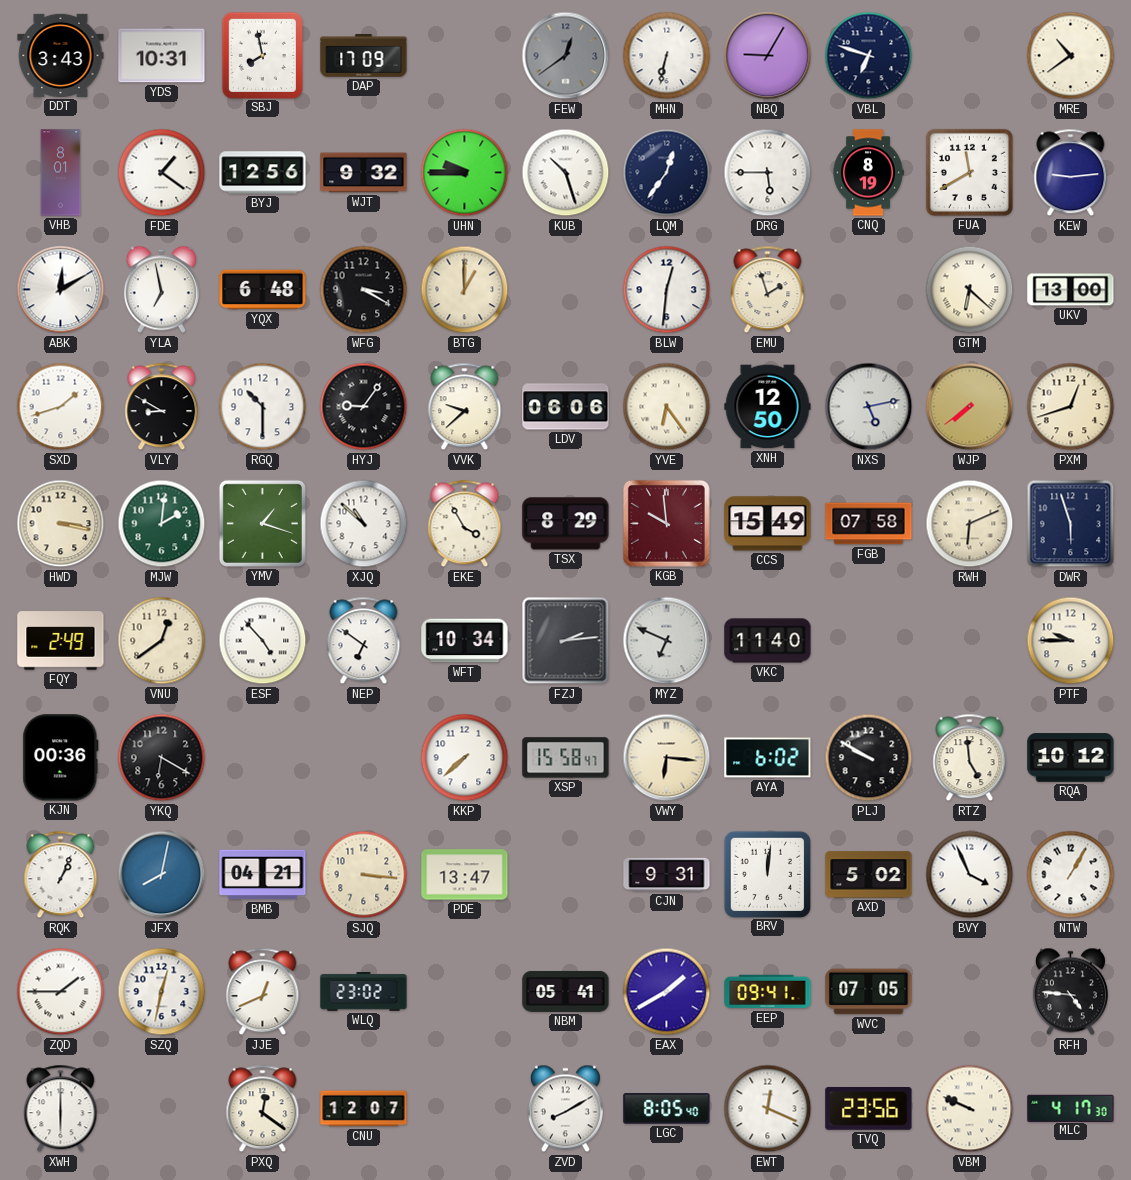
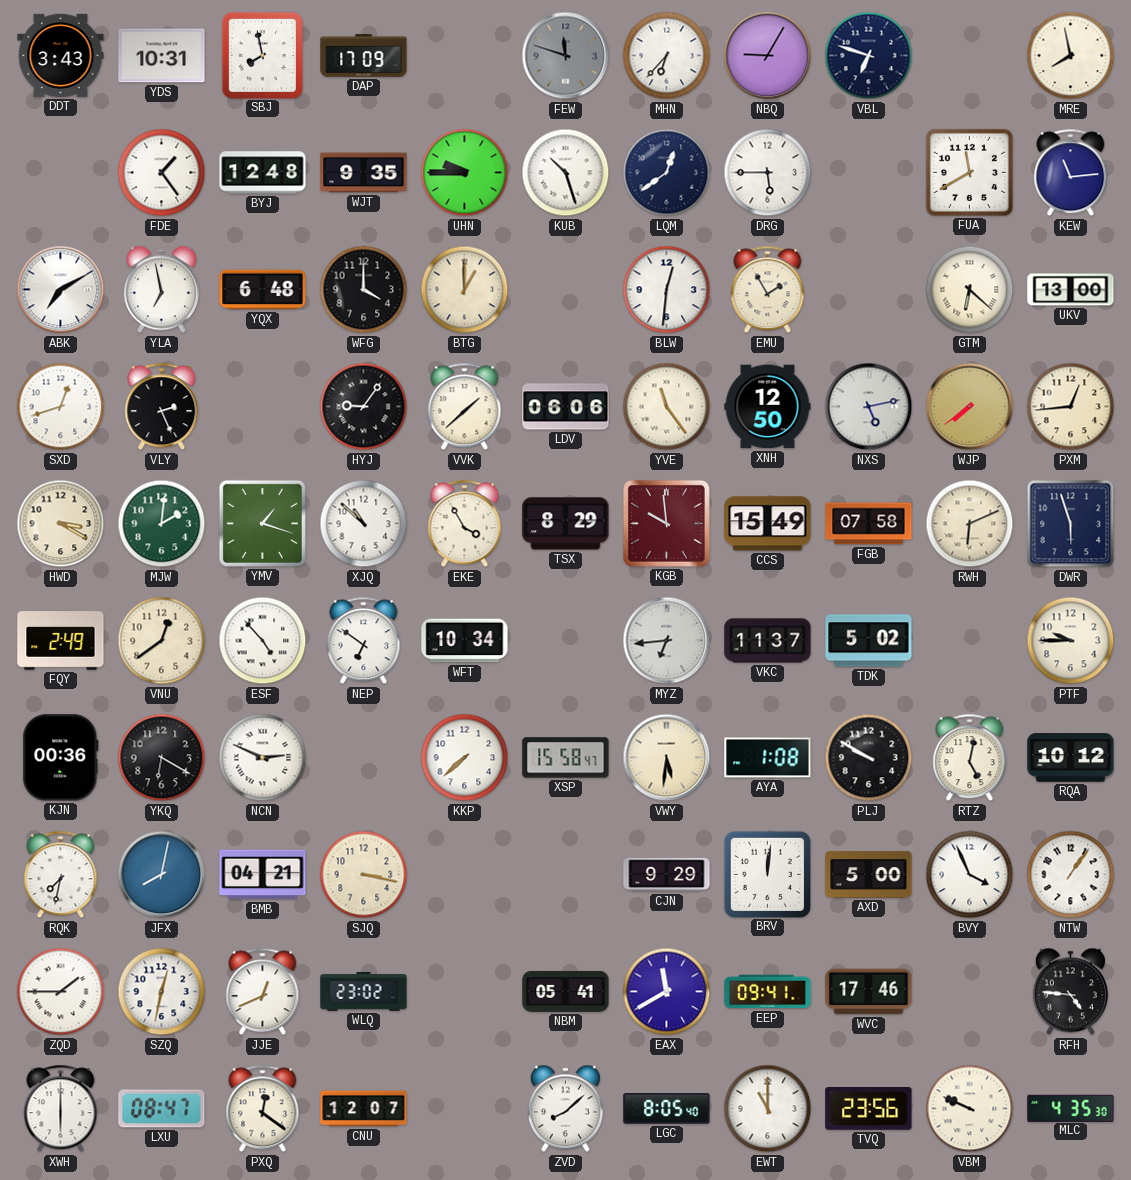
FEW: 12:39 -> 11:48
MHN: 6:32 -> 6:37
MRE: 10:39 -> 7:58
VHB: 8:01 -> none
FDE: 1:21 -> 1:24
BYJ: 12:56 -> 12:48
WJT: 9:32 -> 9:35
LQM: 12:36 -> 12:39
CNQ: 8:19 -> none
KEW: 9:14 -> 11:14
ABK: 12:10 -> 7:10
WFG: 3:20 -> 4:00
EMU: 1:57 -> 1:55
SXD: 1:42 -> 12:42
VLY: 8:50 -> 2:26
RGQ: 10:30 -> none
VVK: 9:38 -> 1:38
YVE: 6:24 -> 11:24
PXM: 12:42 -> 12:44
HWD: 3:17 -> 3:20
FZJ: 2:14 -> none
MYZ: 6:49 -> 6:44
VKC: 11:40 -> 11:37
TDK: none -> 5:02
NCN: none -> 2:49
VWY: 6:16 -> 5:31
AYA: 6:02 -> 1:08
RTZ: 4:59 -> 5:02
RQK: 1:04 -> 7:32
SJQ: 3:16 -> 3:17
PDE: 13:47 -> none
CJN: 9:31 -> 9:29
AXD: 5:02 -> 5:00
NTW: 1:05 -> 1:06
EAX: 1:40 -> 11:40
WVC: 07:05 -> 17:46
LXU: none -> 08:47
ZVD: 8:10 -> 8:08
EWT: 12:19 -> 11:00
MLC: 4:17 -> 4:35
